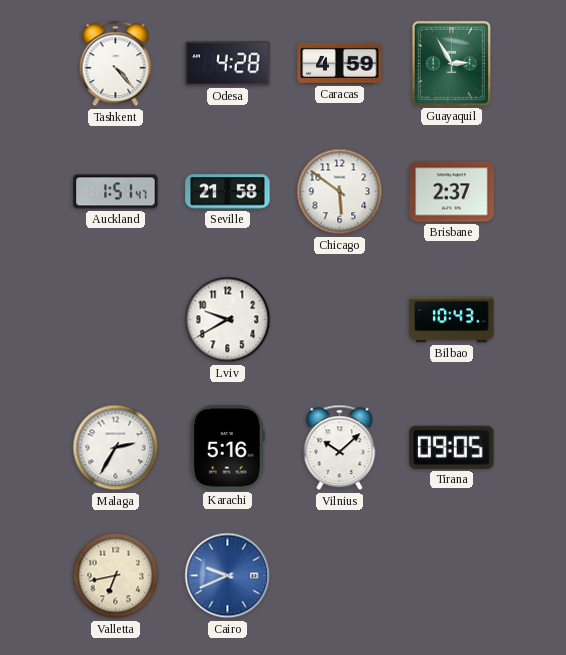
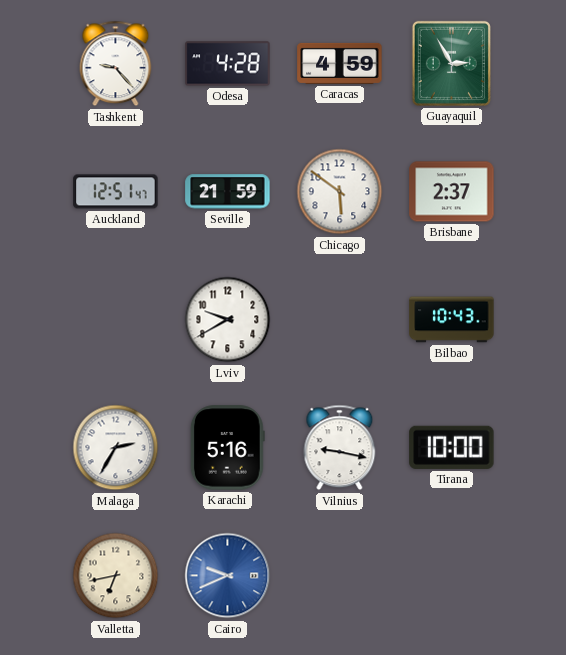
Tashkent: 4:23 -> 9:23
Auckland: 1:51 -> 12:51
Seville: 21:58 -> 21:59
Vilnius: 10:08 -> 9:17
Tirana: 09:05 -> 10:00
